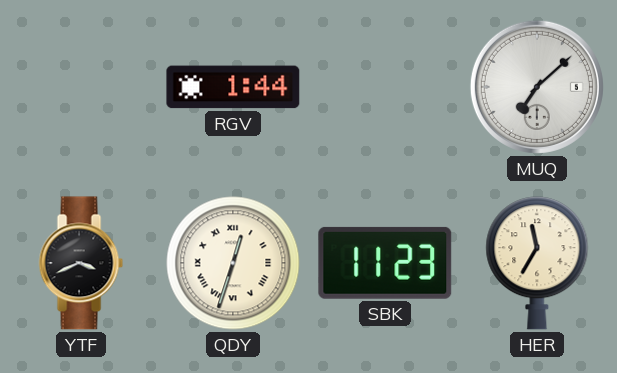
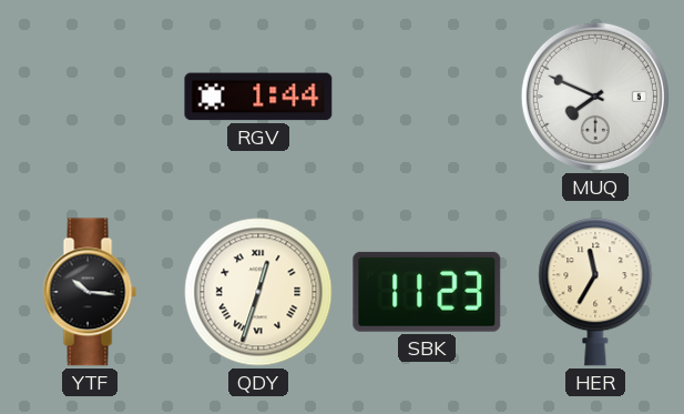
MUQ: 7:08 -> 7:49
YTF: 3:41 -> 10:16
